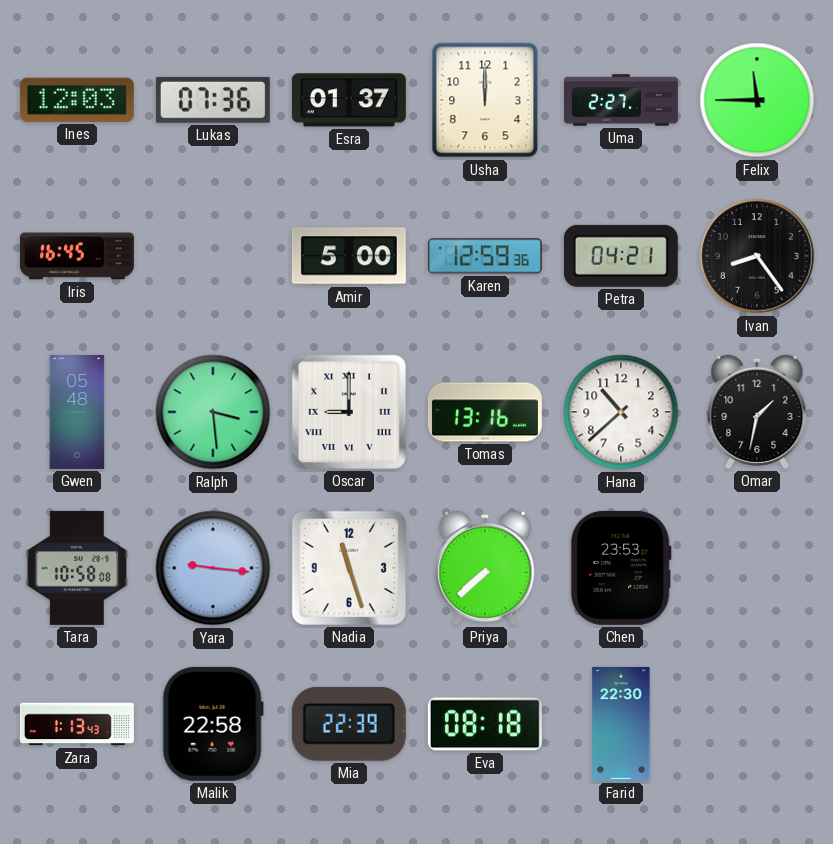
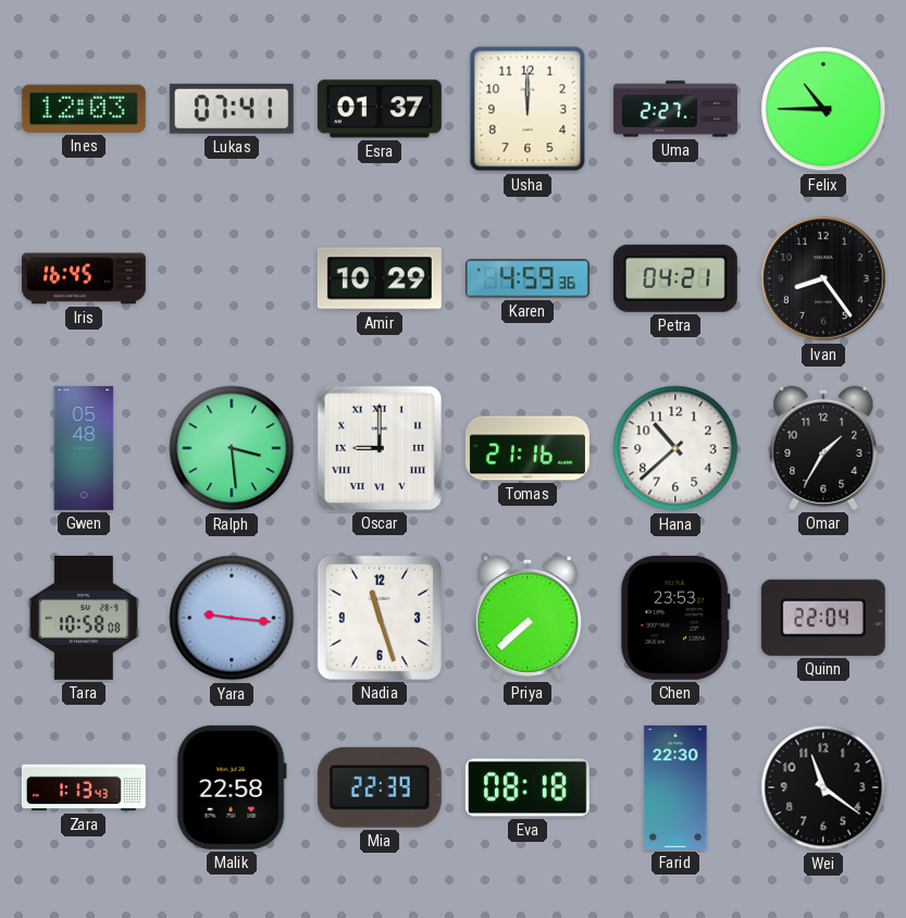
Lukas: 07:36 -> 07:41
Felix: 11:45 -> 10:45
Amir: 5:00 -> 10:29
Karen: 12:59 -> 4:59
Tomas: 13:16 -> 21:16
Omar: 1:32 -> 1:35
Quinn: none -> 22:04
Wei: none -> 11:21
